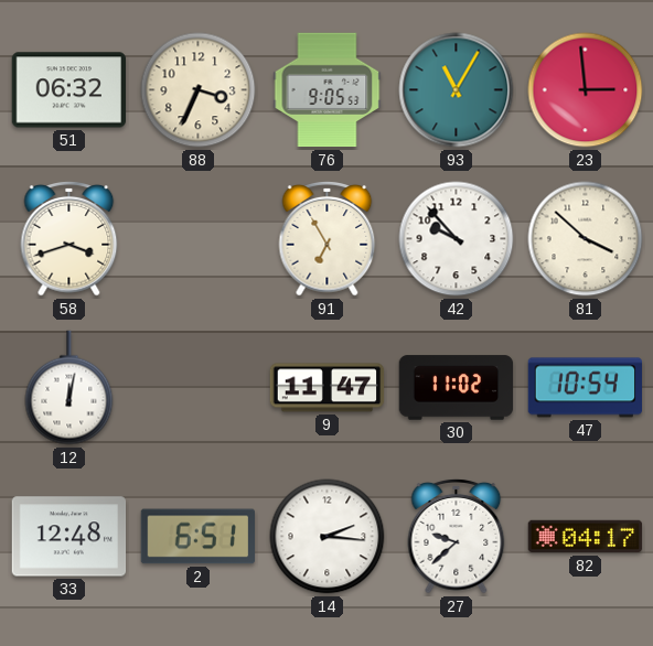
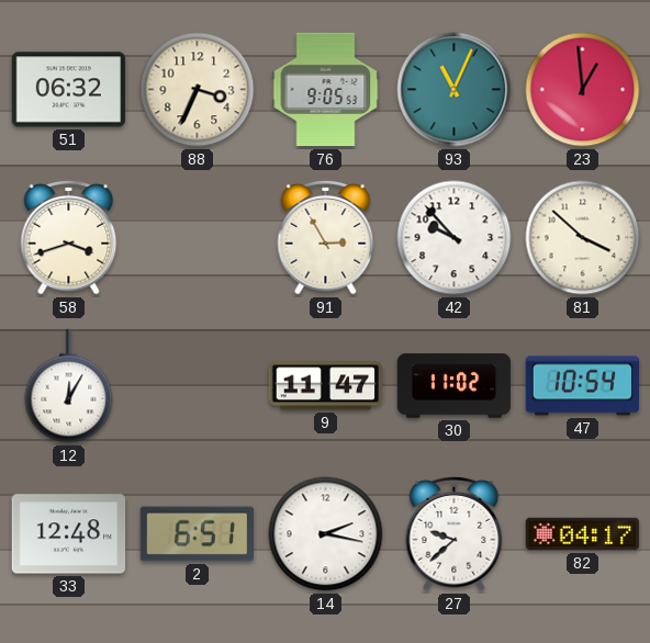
93: 11:05 -> 11:04
23: 2:59 -> 12:59
91: 6:55 -> 2:55
12: 12:02 -> 12:05
14: 2:16 -> 2:17
